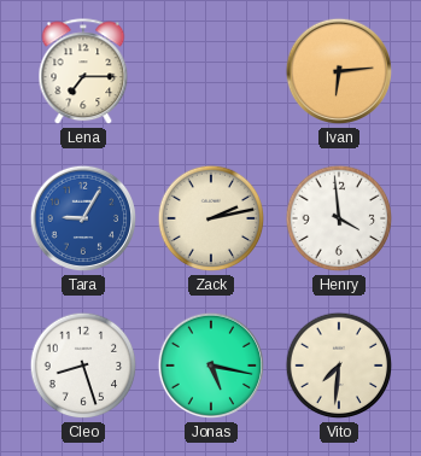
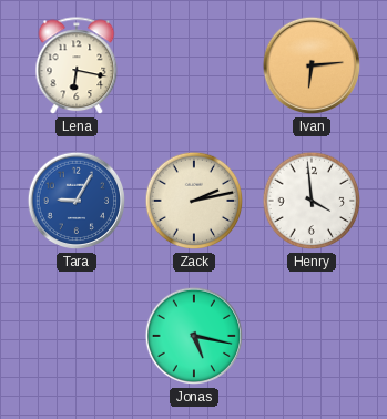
Lena: 7:15 -> 6:17
Cleo: 8:27 -> none
Vito: 7:31 -> none
